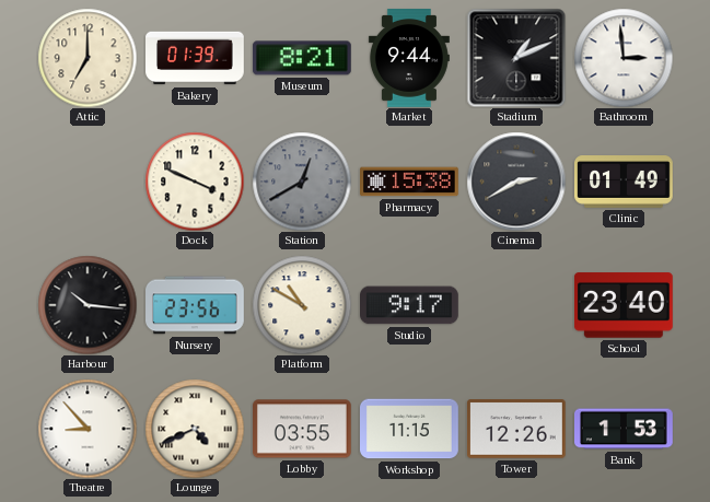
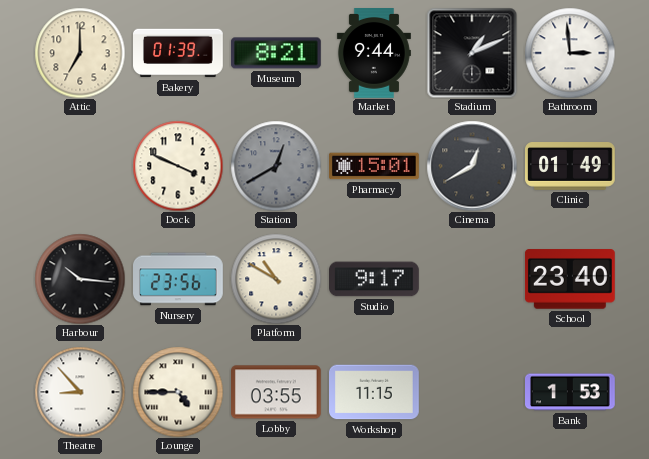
Pharmacy: 15:38 -> 15:01
Cinema: 2:40 -> 12:40
Lounge: 4:41 -> 4:45
Tower: 12:26 -> none
